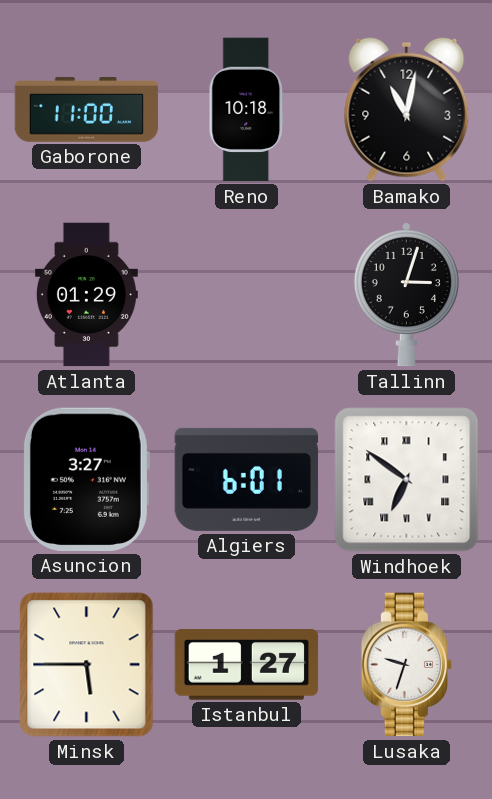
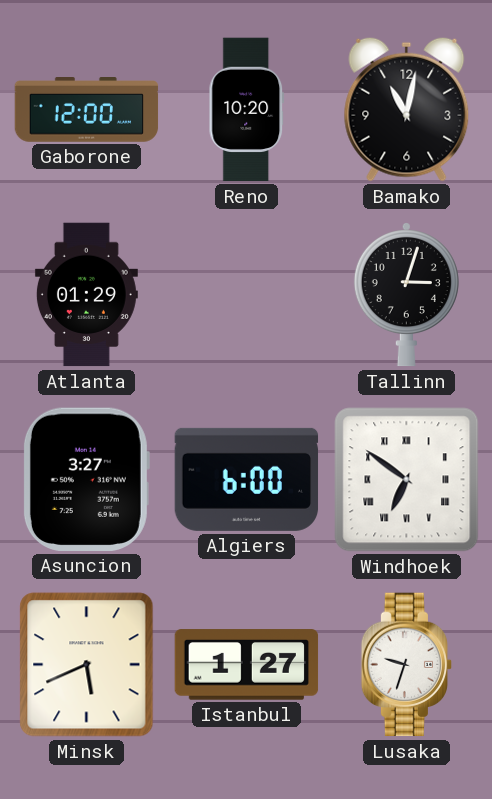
Gaborone: 11:00 -> 12:00
Reno: 10:18 -> 10:20
Algiers: 6:01 -> 6:00
Minsk: 5:45 -> 5:41
